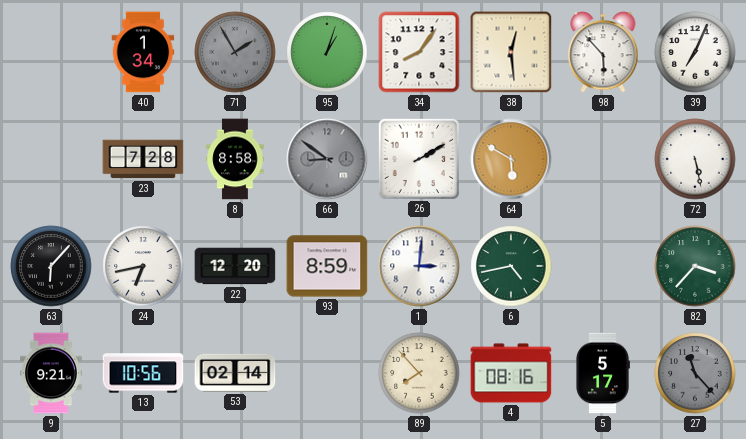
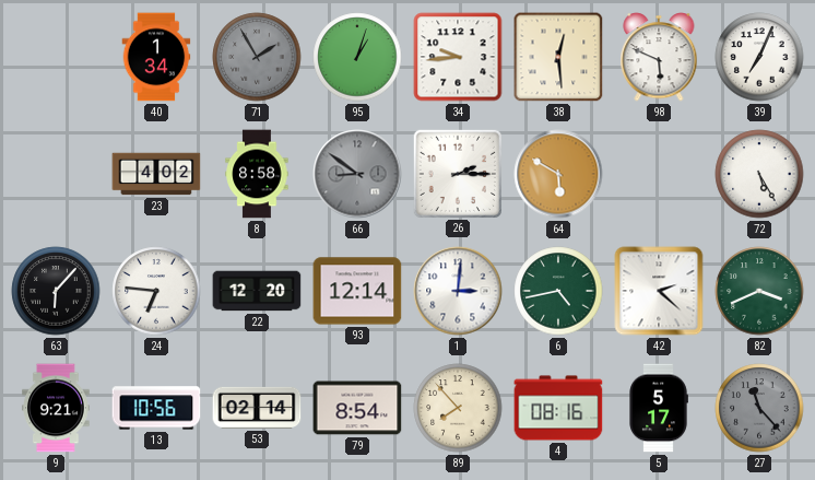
34: 8:06 -> 9:44
98: 5:53 -> 5:49
23: 7:28 -> 4:02
26: 2:10 -> 2:15
72: 5:28 -> 5:25
24: 6:43 -> 6:46
93: 8:59 -> 12:14
42: none -> 2:22
82: 3:37 -> 3:41
79: none -> 8:54
